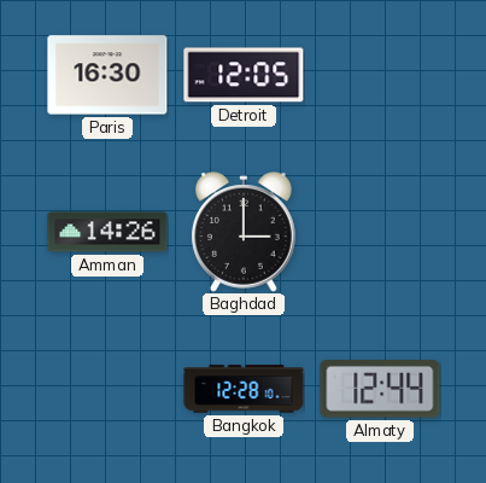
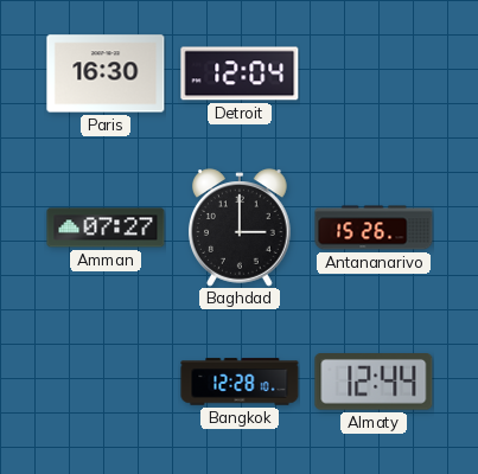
Detroit: 12:05 -> 12:04
Amman: 14:26 -> 07:27
Antananarivo: none -> 15:26
